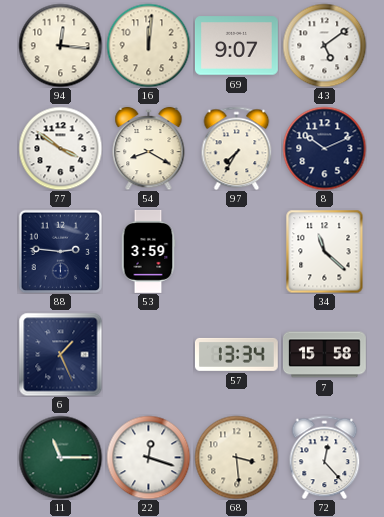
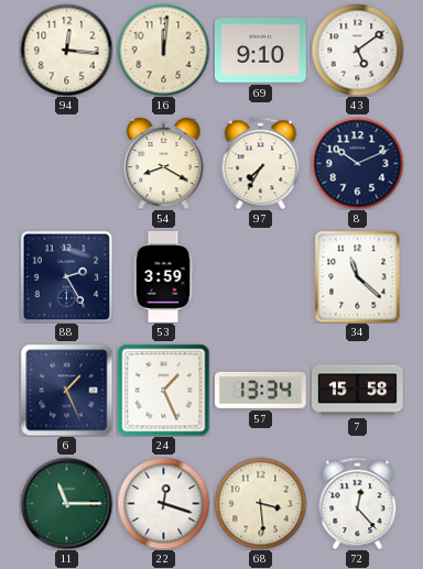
69: 9:07 -> 9:10
77: 3:51 -> none
88: 2:46 -> 2:25
24: none -> 1:26
